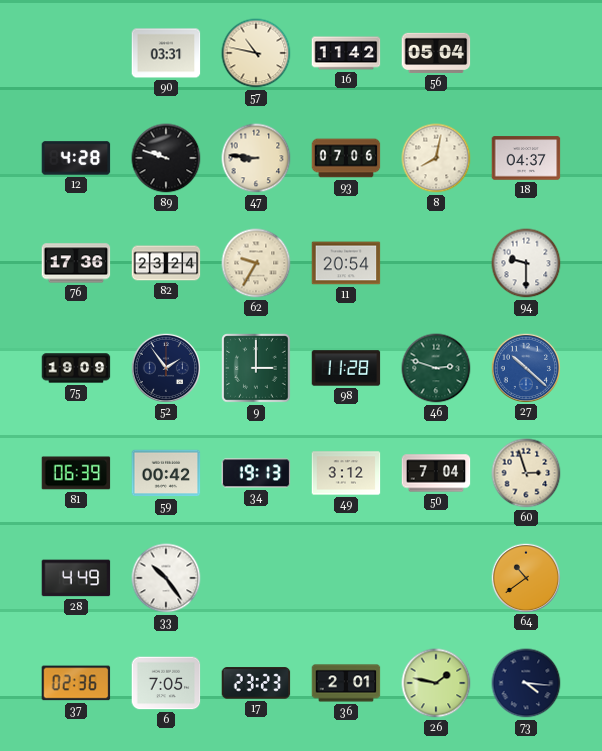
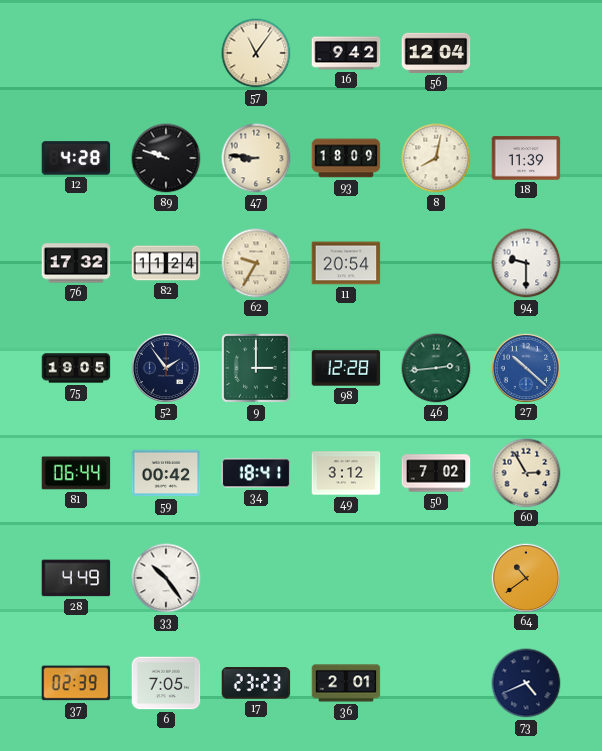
90: 03:31 -> none
57: 10:47 -> 11:06
16: 11:42 -> 9:42
56: 05:04 -> 12:04
93: 07:06 -> 18:09
18: 04:37 -> 11:39
76: 17:36 -> 17:32
82: 23:24 -> 11:24
75: 19:09 -> 19:05
98: 11:28 -> 12:28
46: 2:48 -> 2:44
81: 06:39 -> 06:44
34: 19:13 -> 18:41
50: 7:04 -> 7:02
60: 2:57 -> 2:55
37: 02:36 -> 02:39
26: 1:47 -> none
73: 4:16 -> 4:41
